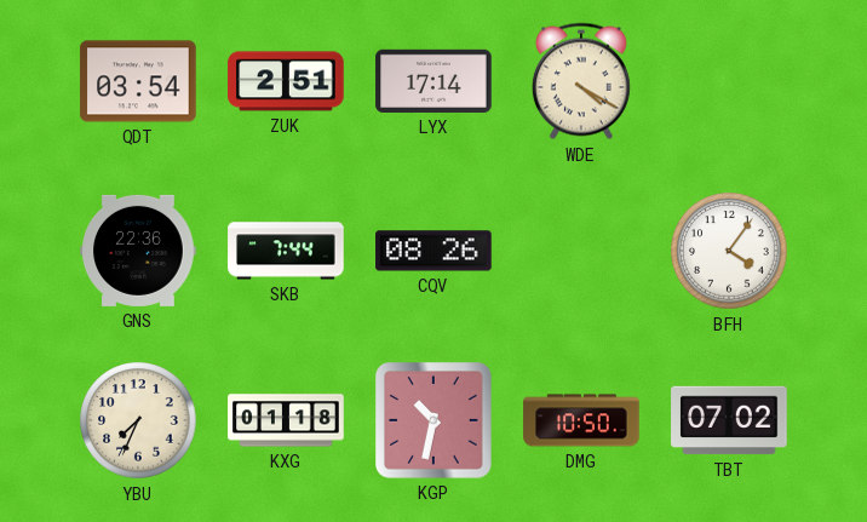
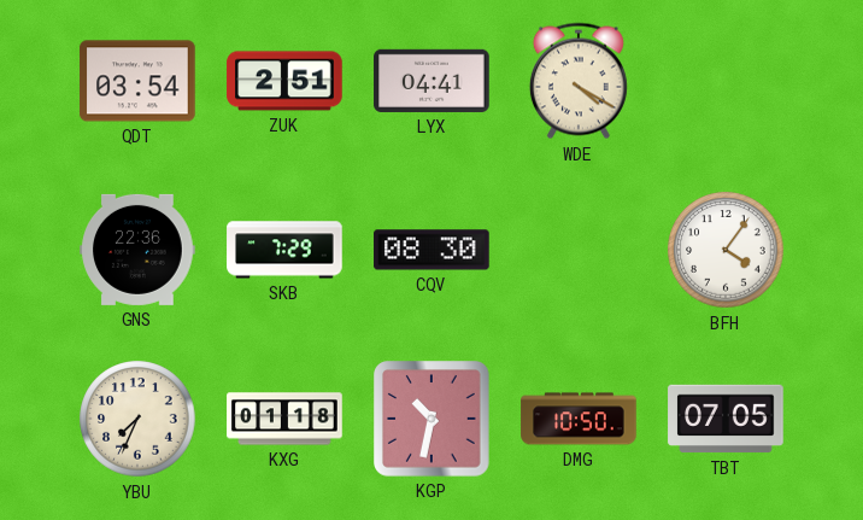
LYX: 17:14 -> 04:41
SKB: 7:44 -> 7:29
CQV: 08:26 -> 08:30
TBT: 07:02 -> 07:05
